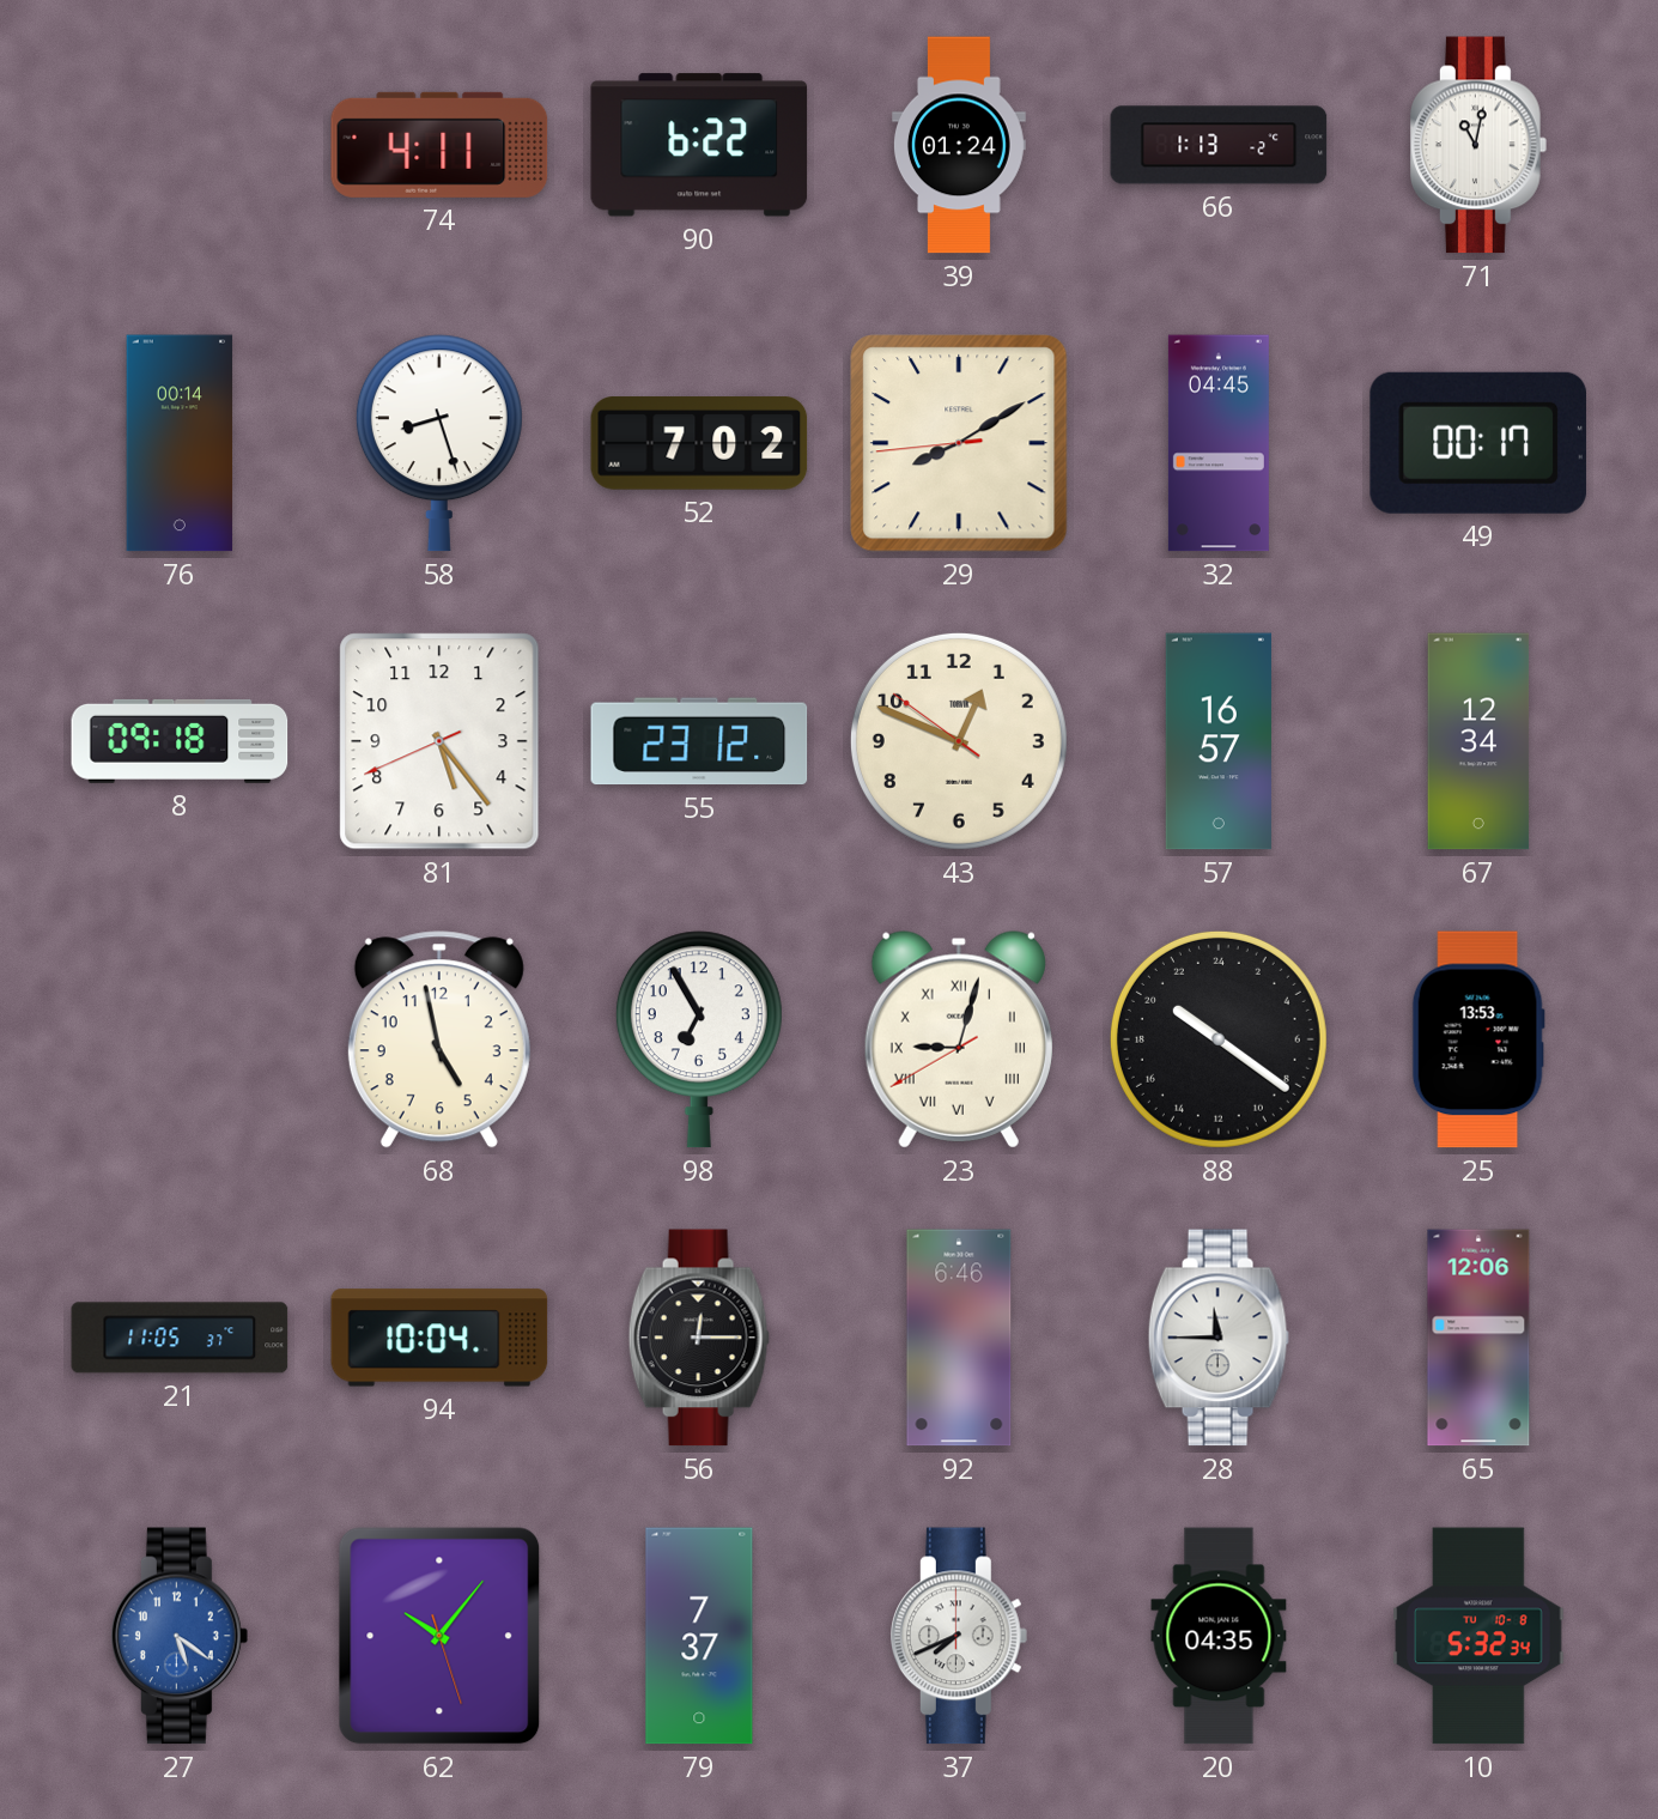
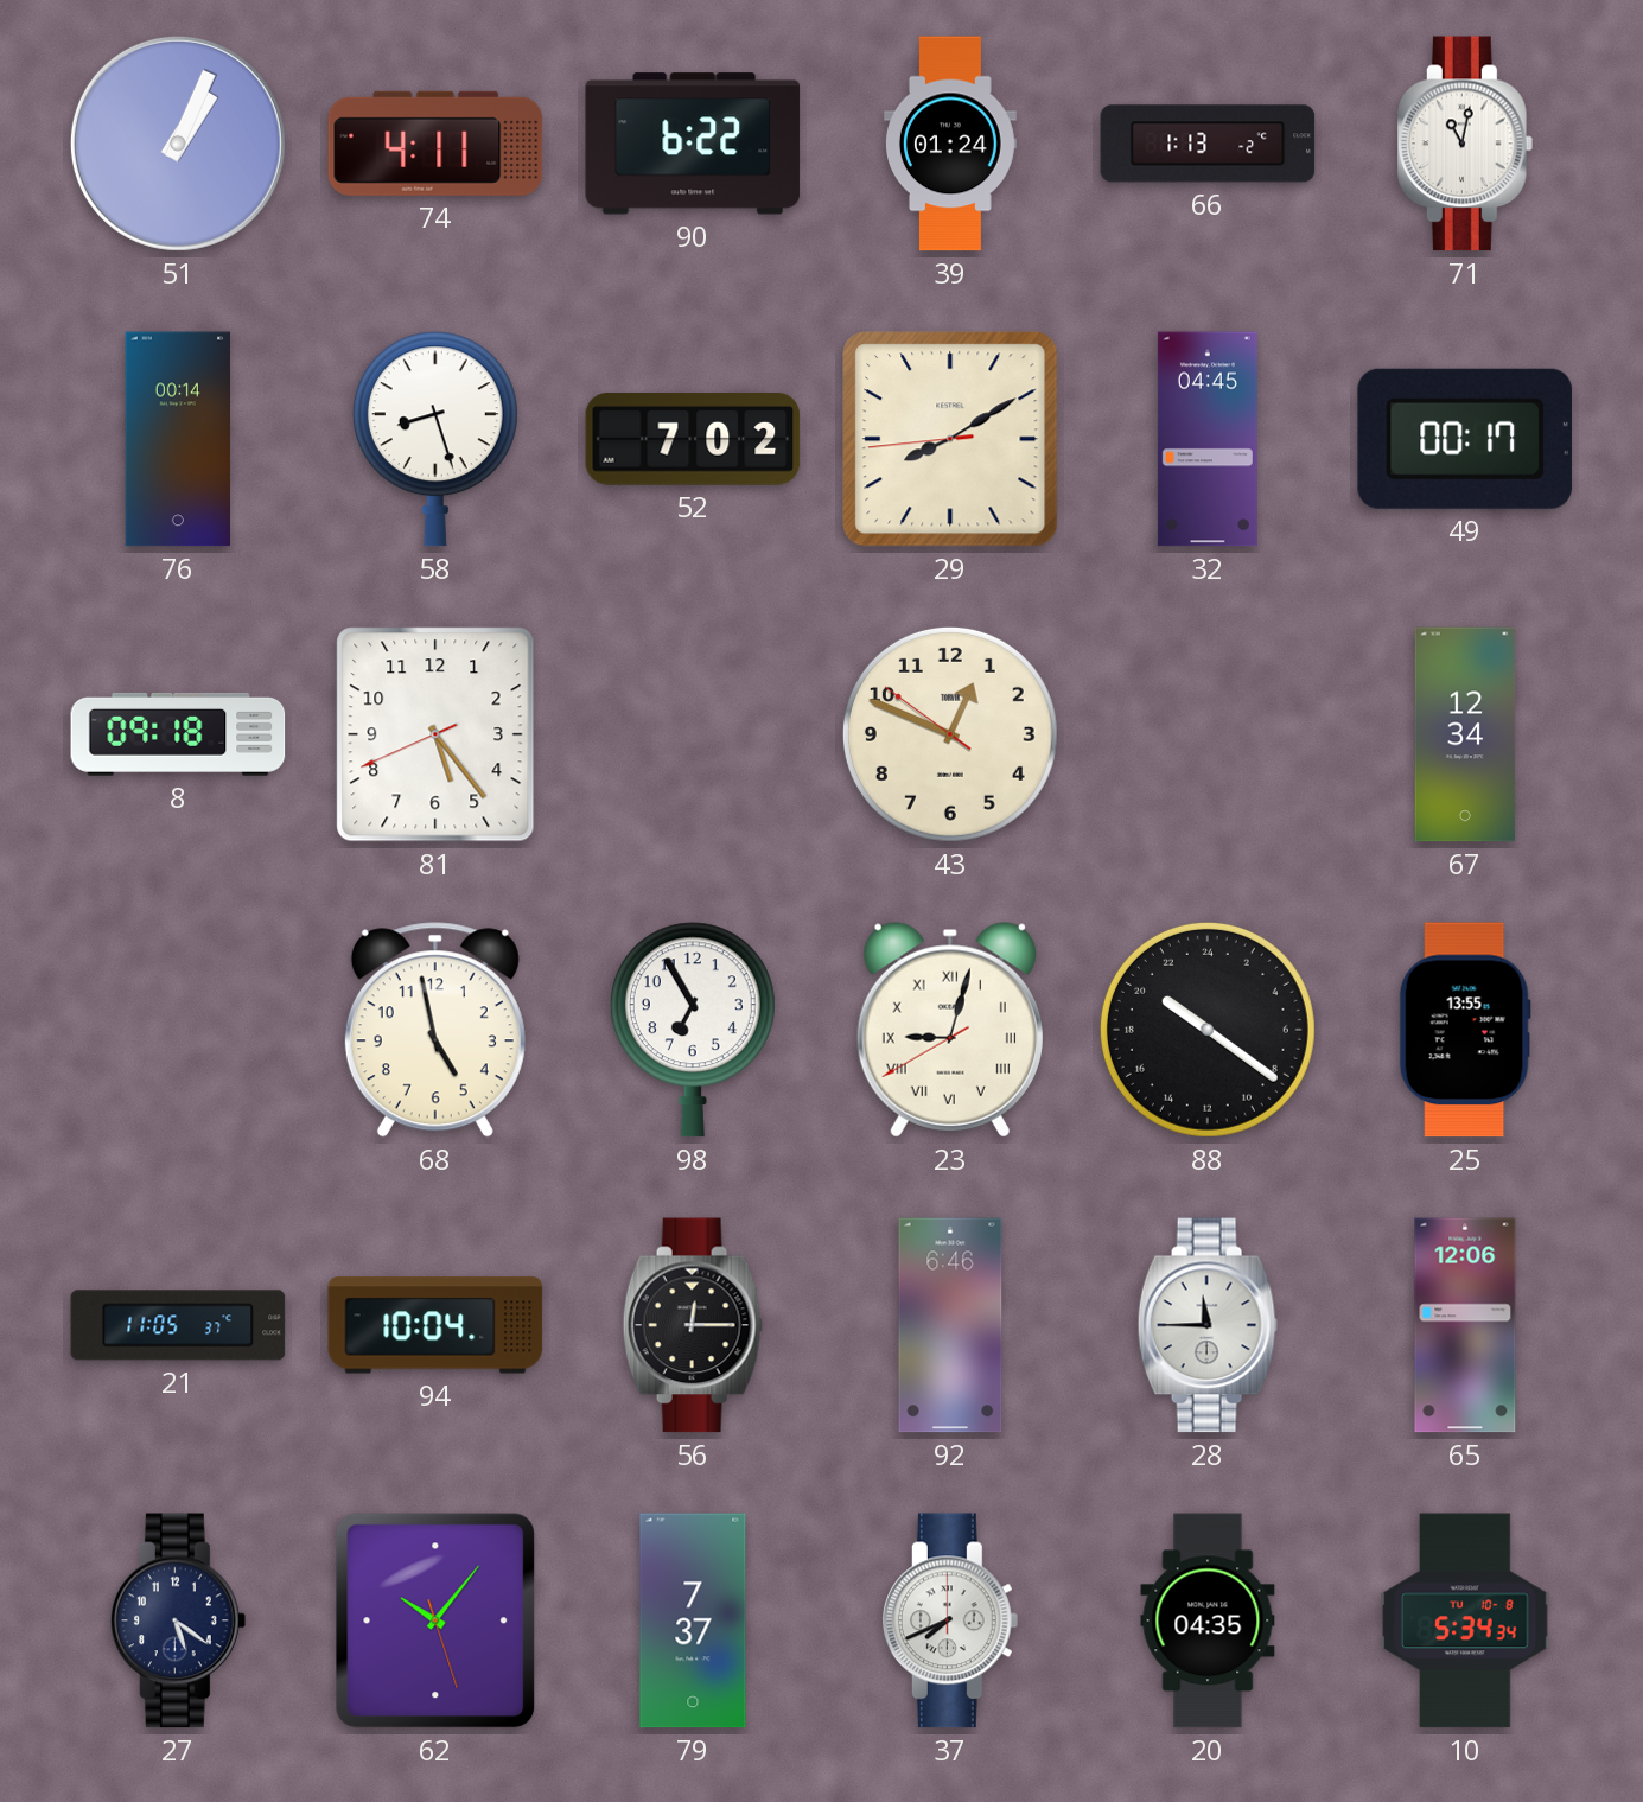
51: none -> 1:04
55: 23:12 -> none
57: 16:57 -> none
25: 13:53 -> 13:55
27 dial: blue -> navy
10: 5:32 -> 5:34
